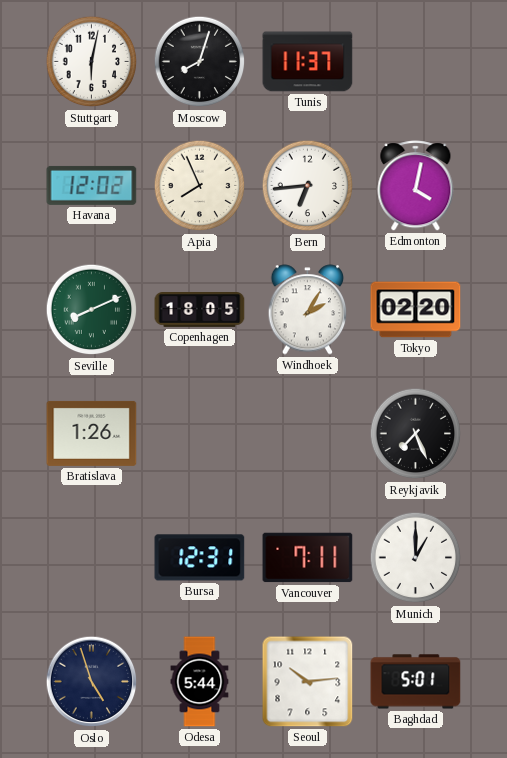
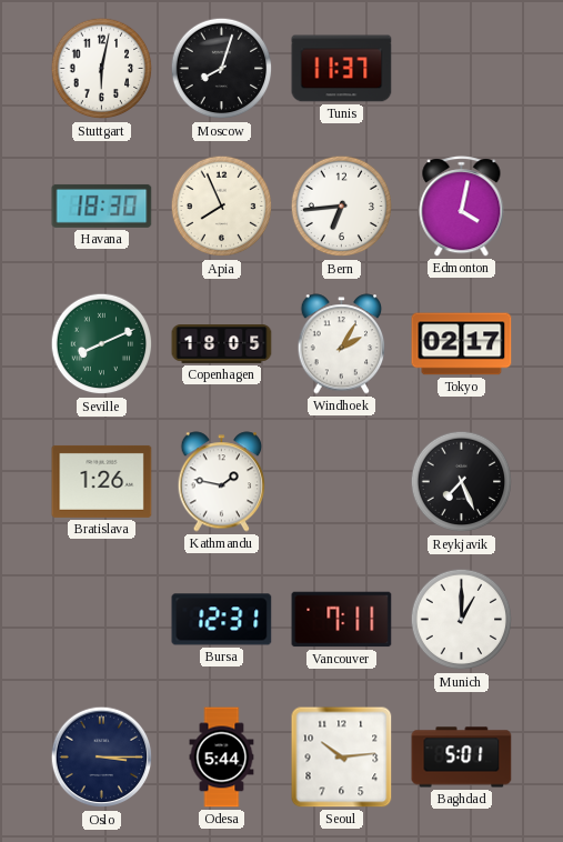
Havana: 12:02 -> 18:30
Tokyo: 02:20 -> 02:17
Kathmandu: none -> 1:47
Oslo: 4:57 -> 3:15
